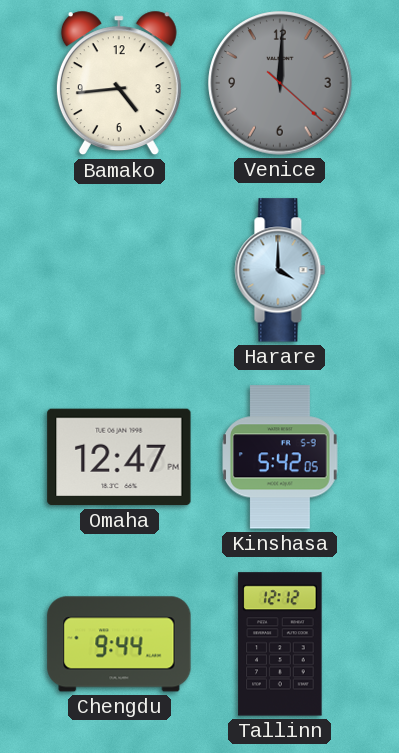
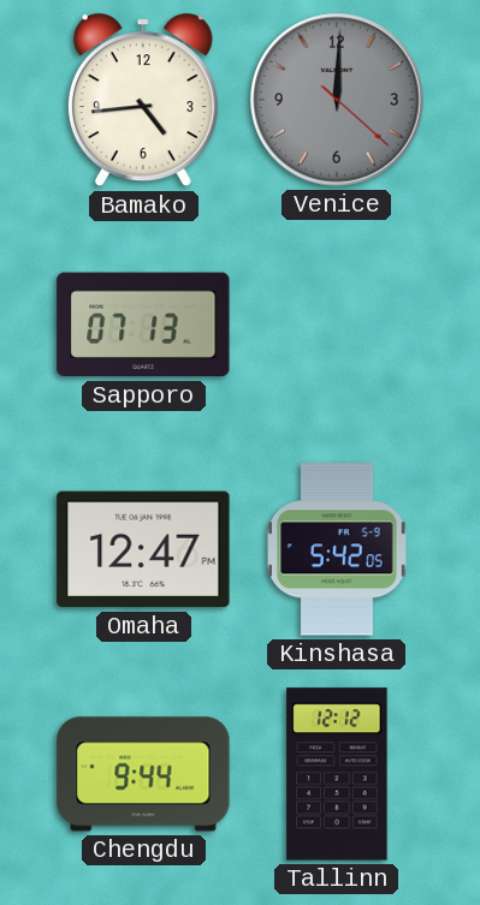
Sapporo: none -> 07:13
Harare: 4:00 -> none
